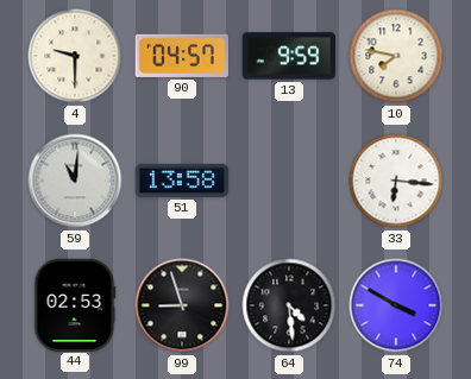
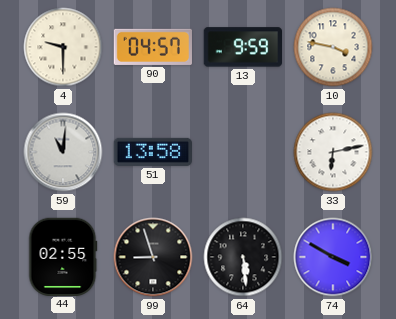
10: 7:47 -> 3:47
33: 6:16 -> 6:13
44: 02:53 -> 02:55
64: 4:29 -> 5:29
